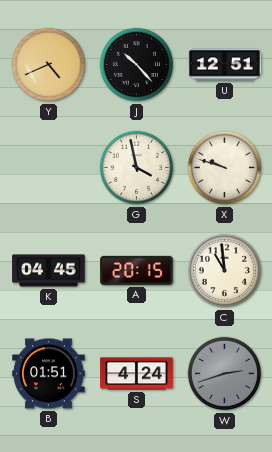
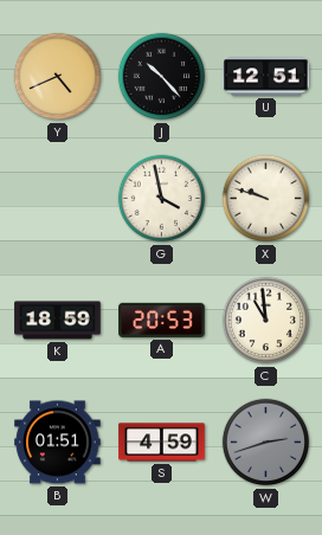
K: 04:45 -> 18:59
A: 20:15 -> 20:53
S: 4:24 -> 4:59
